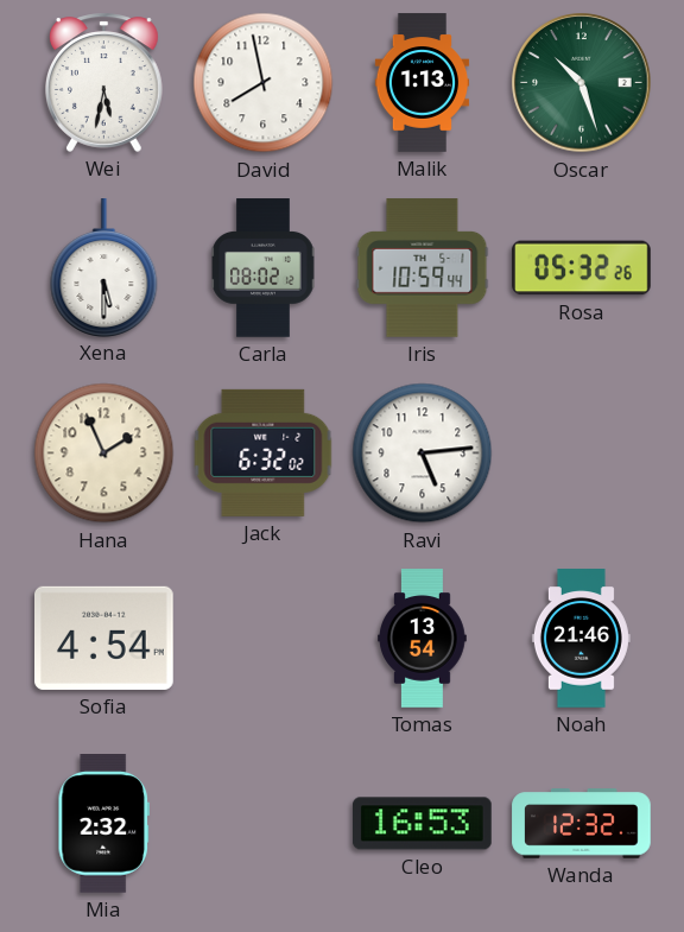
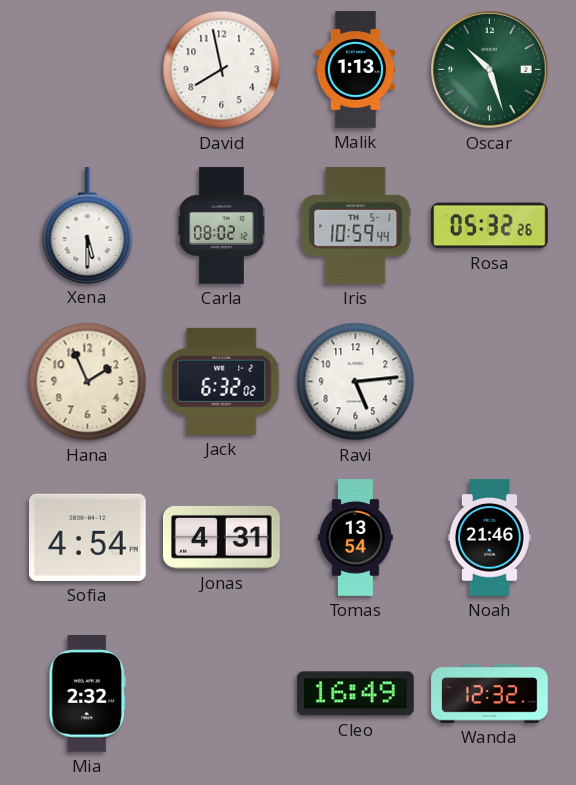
Wei: 5:32 -> none
Jonas: none -> 4:31
Cleo: 16:53 -> 16:49
